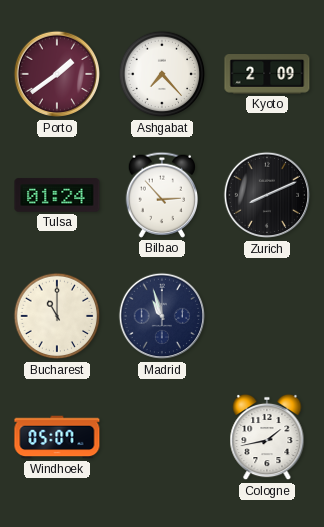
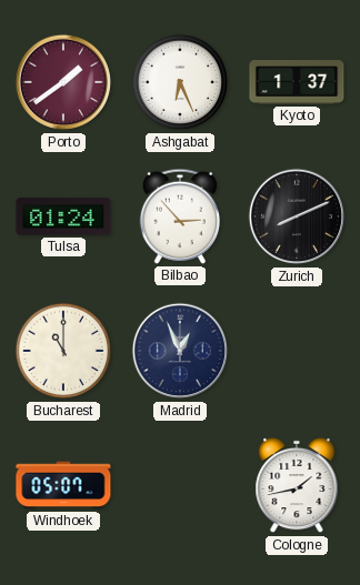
Ashgabat: 7:23 -> 6:26
Kyoto: 2:09 -> 1:37
Madrid: 10:57 -> 12:56
